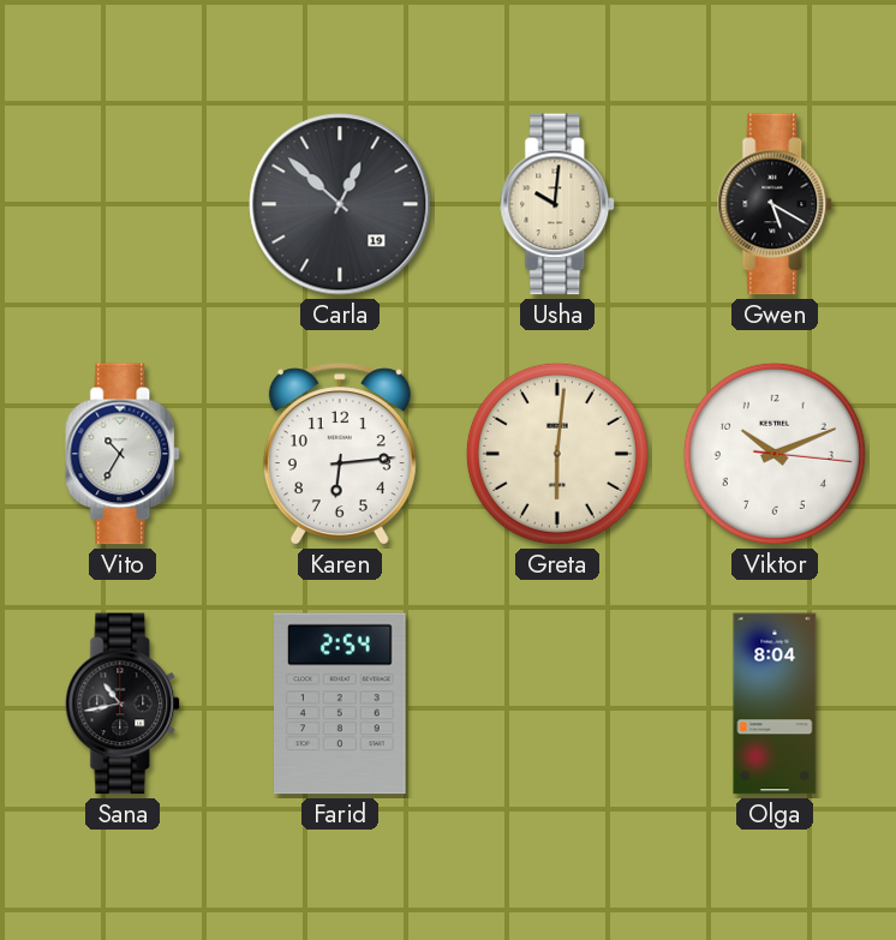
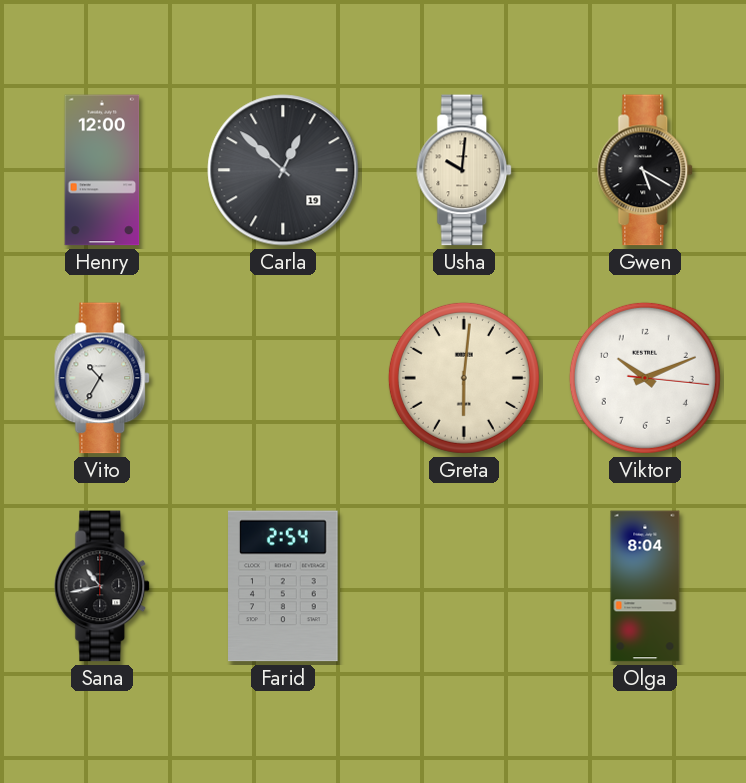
Henry: none -> 12:00
Karen: 6:14 -> none
